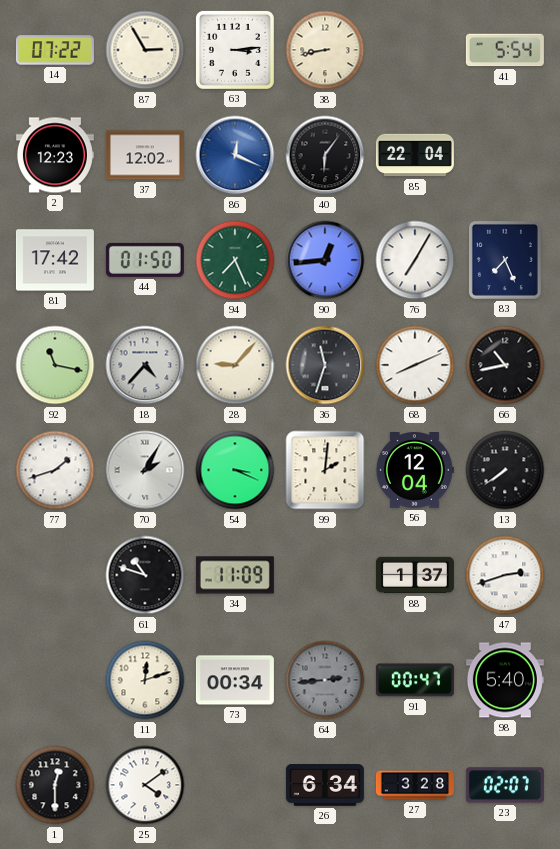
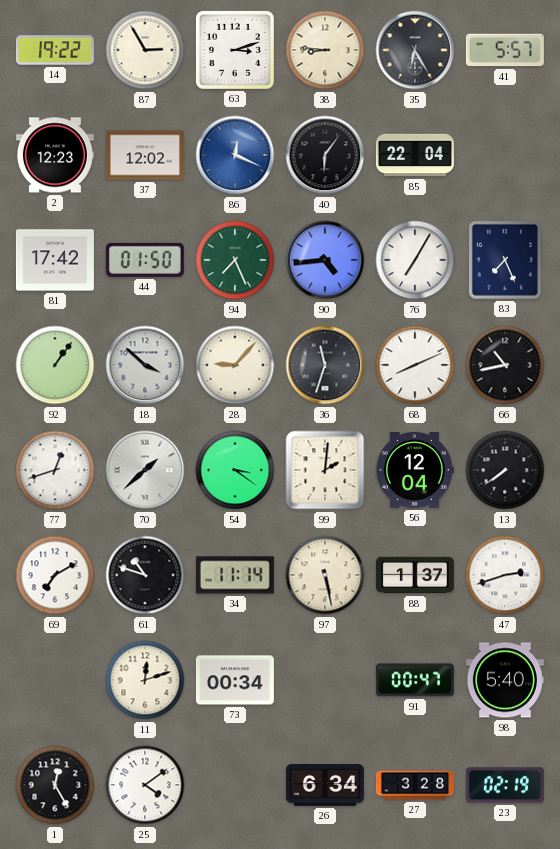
14: 07:22 -> 19:22
63: 3:14 -> 3:12
38: 8:43 -> 8:46
35: none -> 6:25
41: 5:54 -> 5:57
90: 12:44 -> 4:44
92: 11:17 -> 1:06
18: 4:37 -> 3:52
77: 1:42 -> 12:42
70: 2:05 -> 1:38
54: 3:19 -> 3:21
69: none -> 7:10
34: 11:09 -> 11:14
97: none -> 5:28
64: 2:44 -> none
1: 12:30 -> 12:25
23: 02:07 -> 02:19
